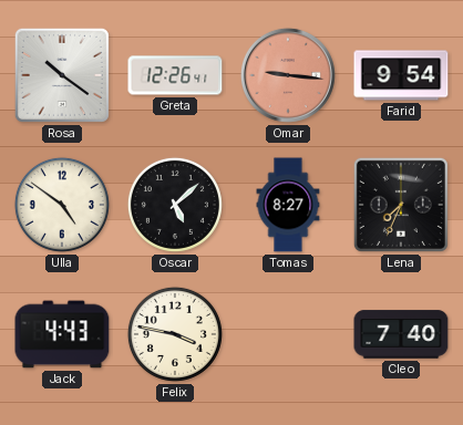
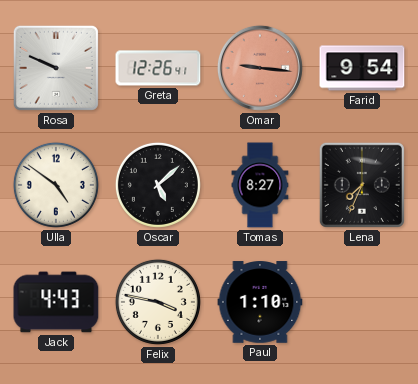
Rosa: 10:21 -> 9:49
Paul: none -> 1:10
Cleo: 7:40 -> none
